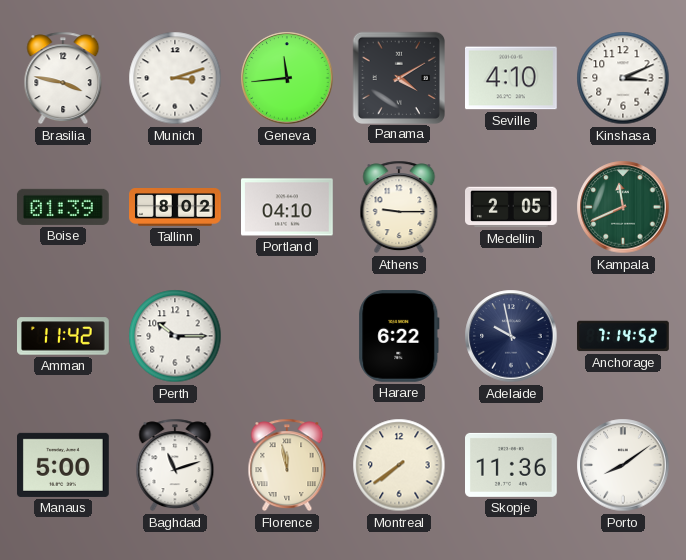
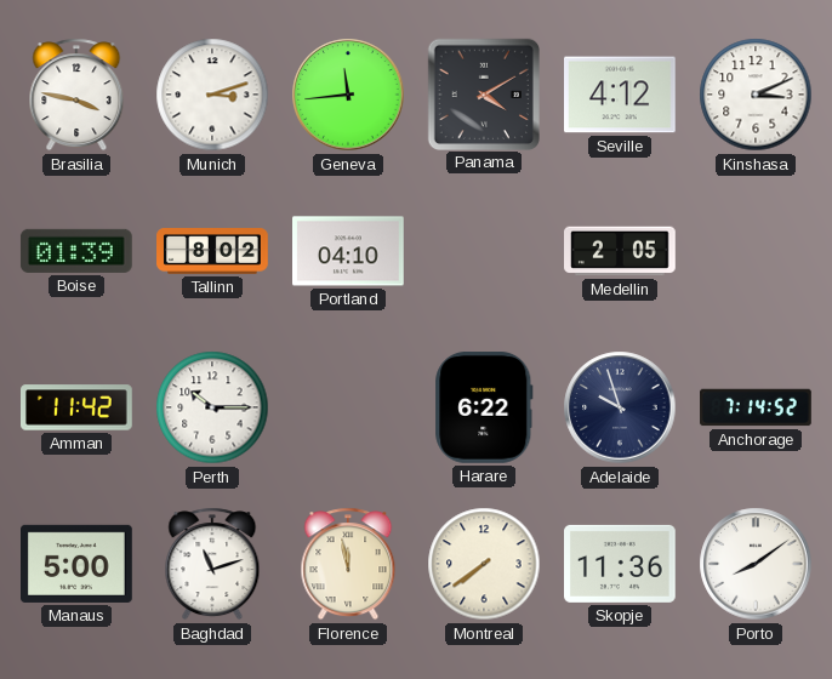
Seville: 4:10 -> 4:12
Athens: 9:15 -> none
Kampala: 11:41 -> none
Adelaide: 9:58 -> 9:57
